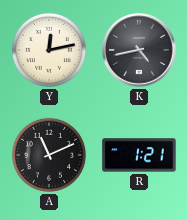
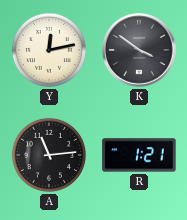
K: 4:43 -> 3:51
A: 11:11 -> 11:14
